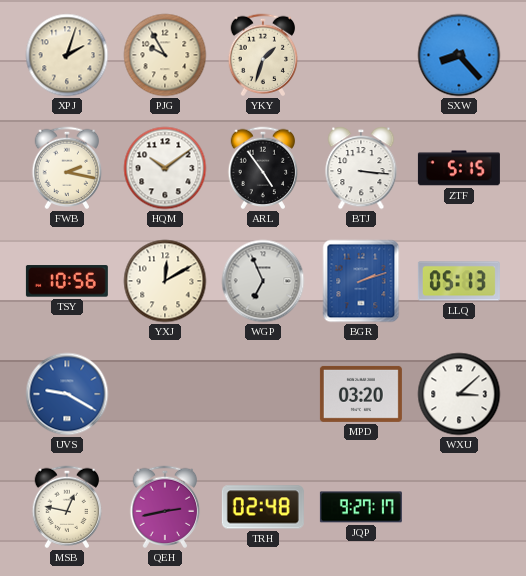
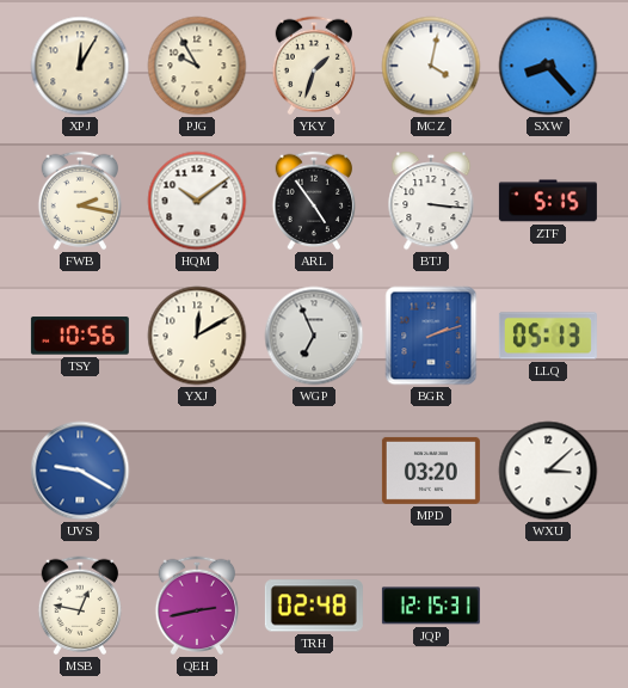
XPJ: 2:03 -> 12:05
MCZ: none -> 4:02
JQP: 9:27 -> 12:15
